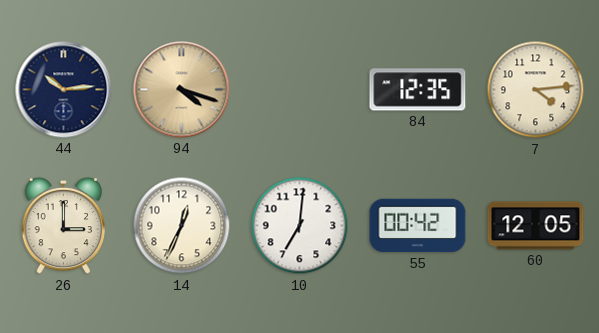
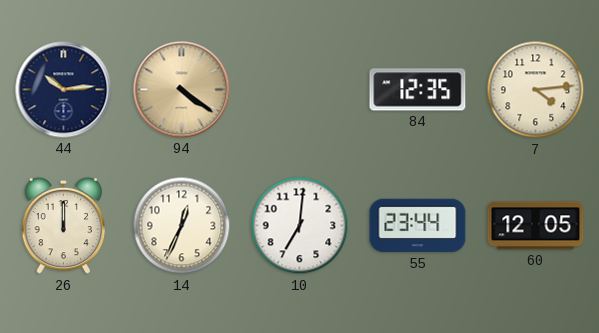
94: 4:18 -> 4:21
26: 3:00 -> 12:00
55: 00:42 -> 23:44
